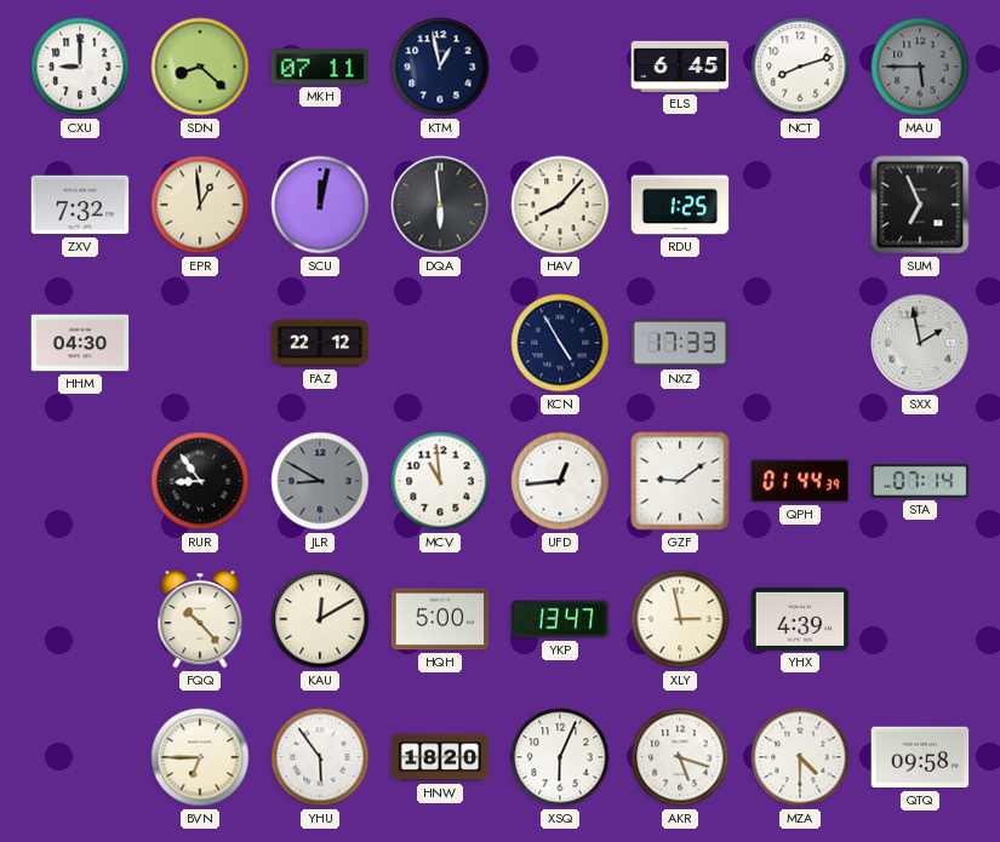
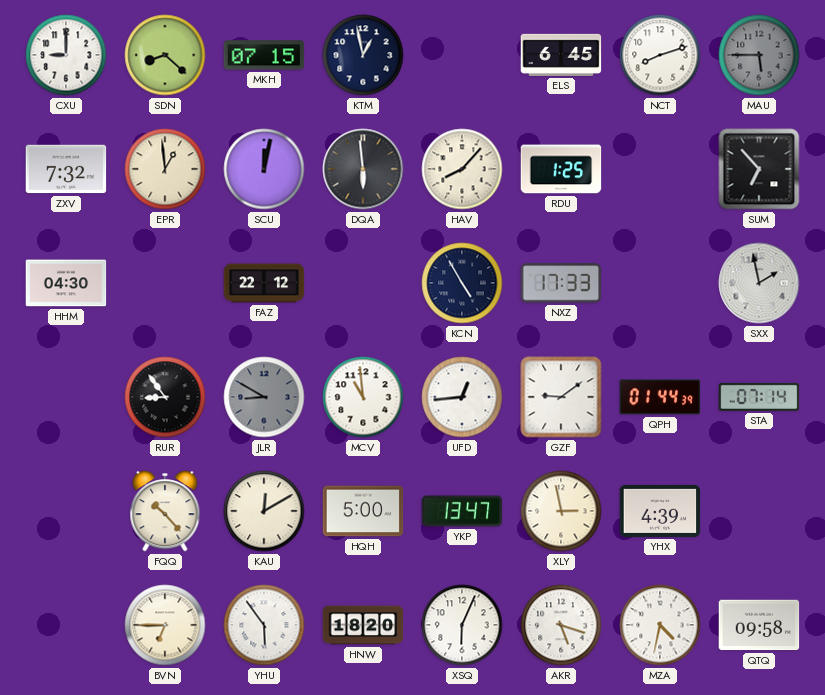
MKH: 07:11 -> 07:15
SUM: 6:56 -> 6:53
MZA: 4:30 -> 4:32
